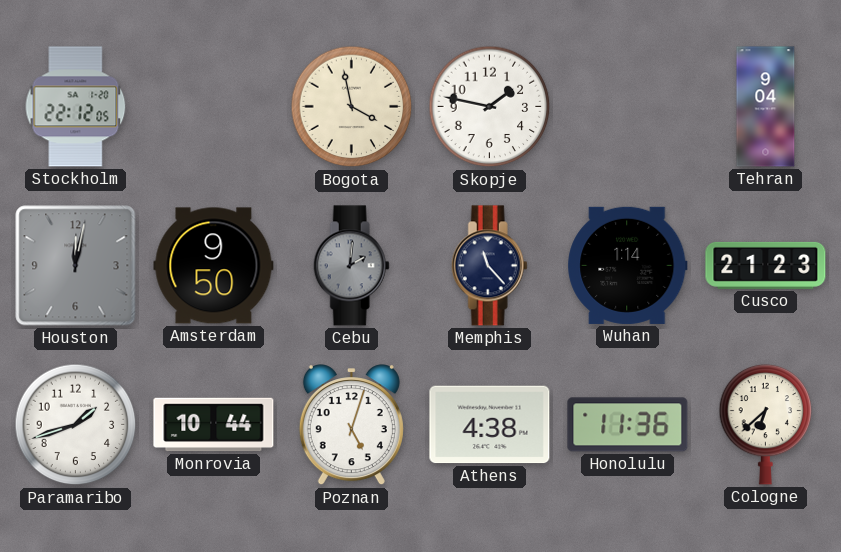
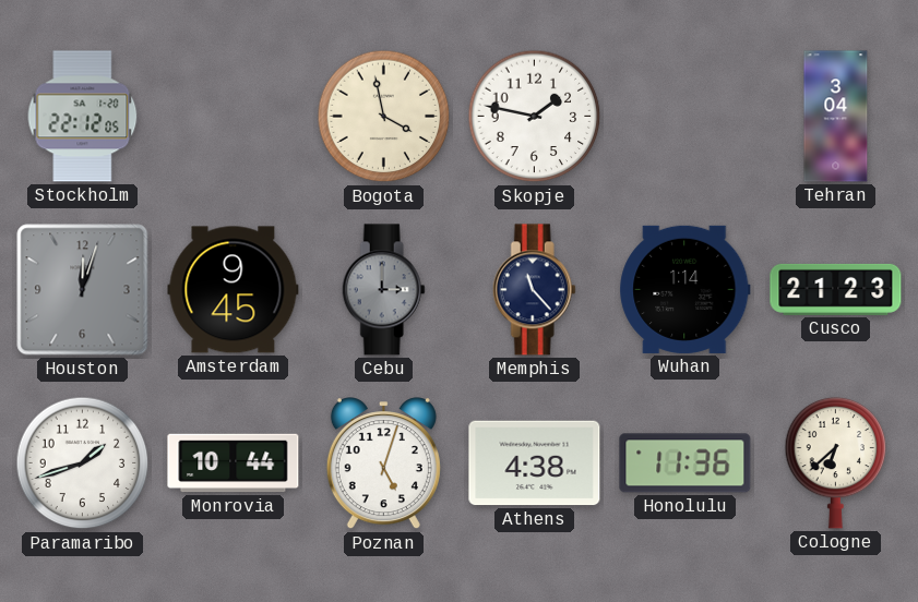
Tehran: 9:04 -> 3:04
Houston: 12:02 -> 12:03
Amsterdam: 9:50 -> 9:45
Cebu: 2:01 -> 3:00
